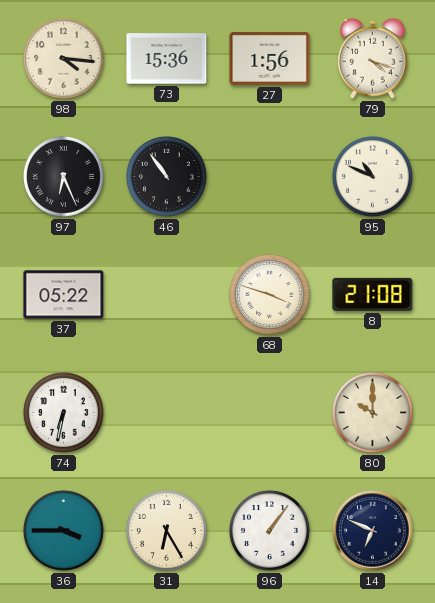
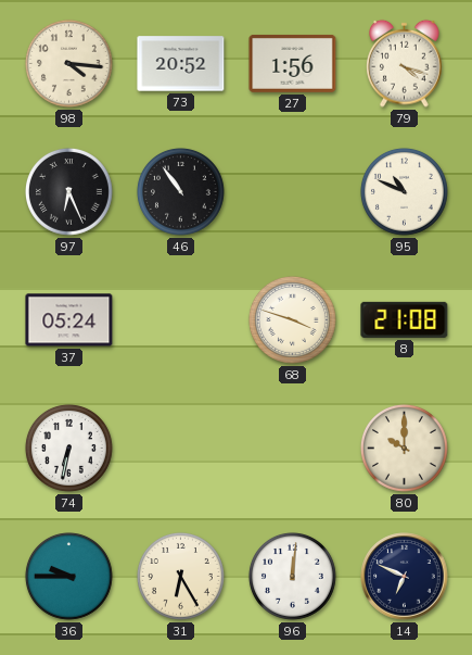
73: 15:36 -> 20:52
37: 05:22 -> 05:24
36: 3:45 -> 9:45
96: 1:06 -> 12:01
